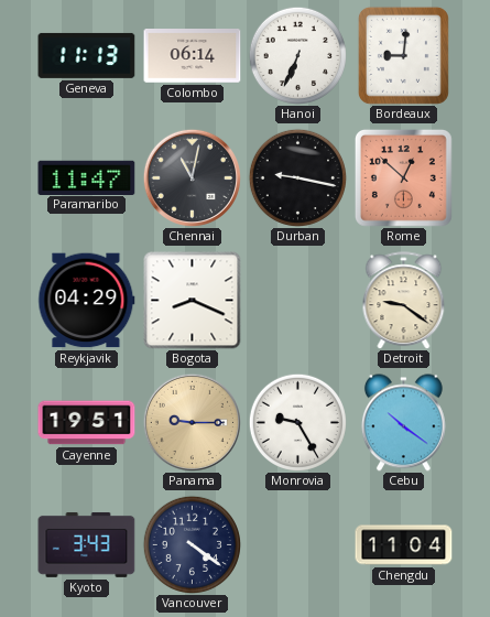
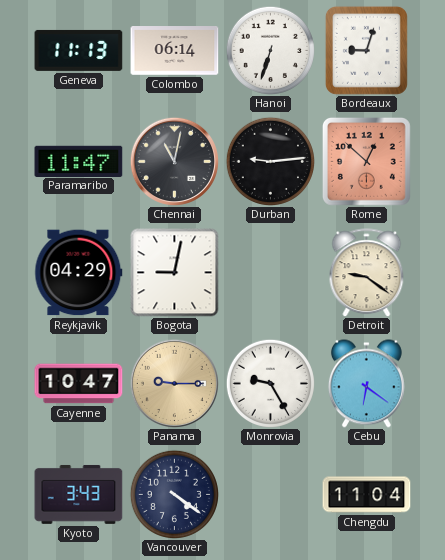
Hanoi: 6:34 -> 6:33
Bordeaux: 9:01 -> 9:03
Durban: 9:17 -> 9:14
Bogota: 8:19 -> 9:02
Cayenne: 19:51 -> 10:47
Cebu: 10:21 -> 6:21
